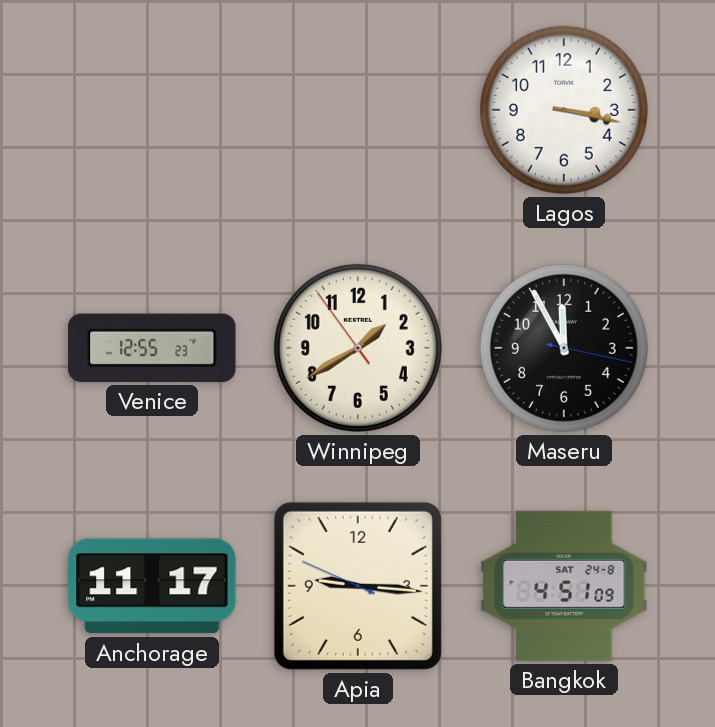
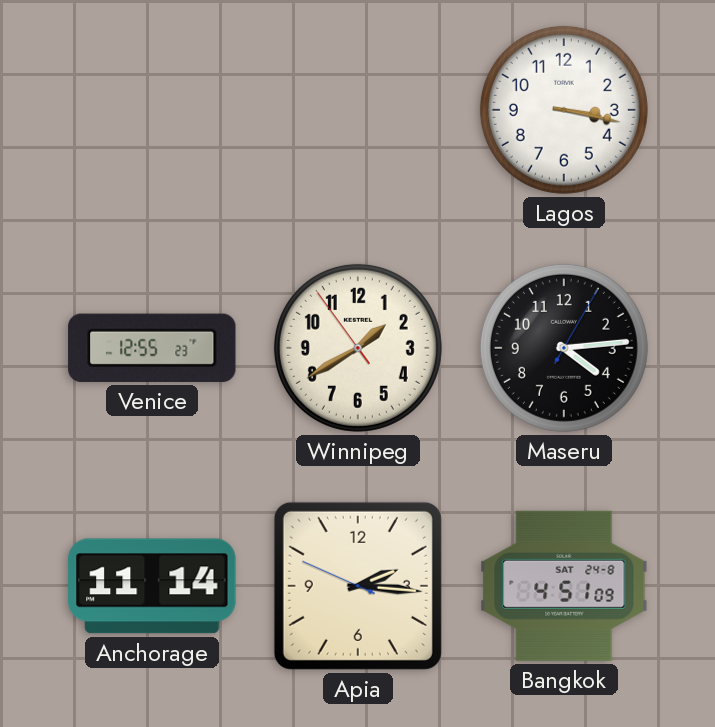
Maseru: 11:55 -> 4:14
Anchorage: 11:17 -> 11:14
Apia: 9:15 -> 2:15
